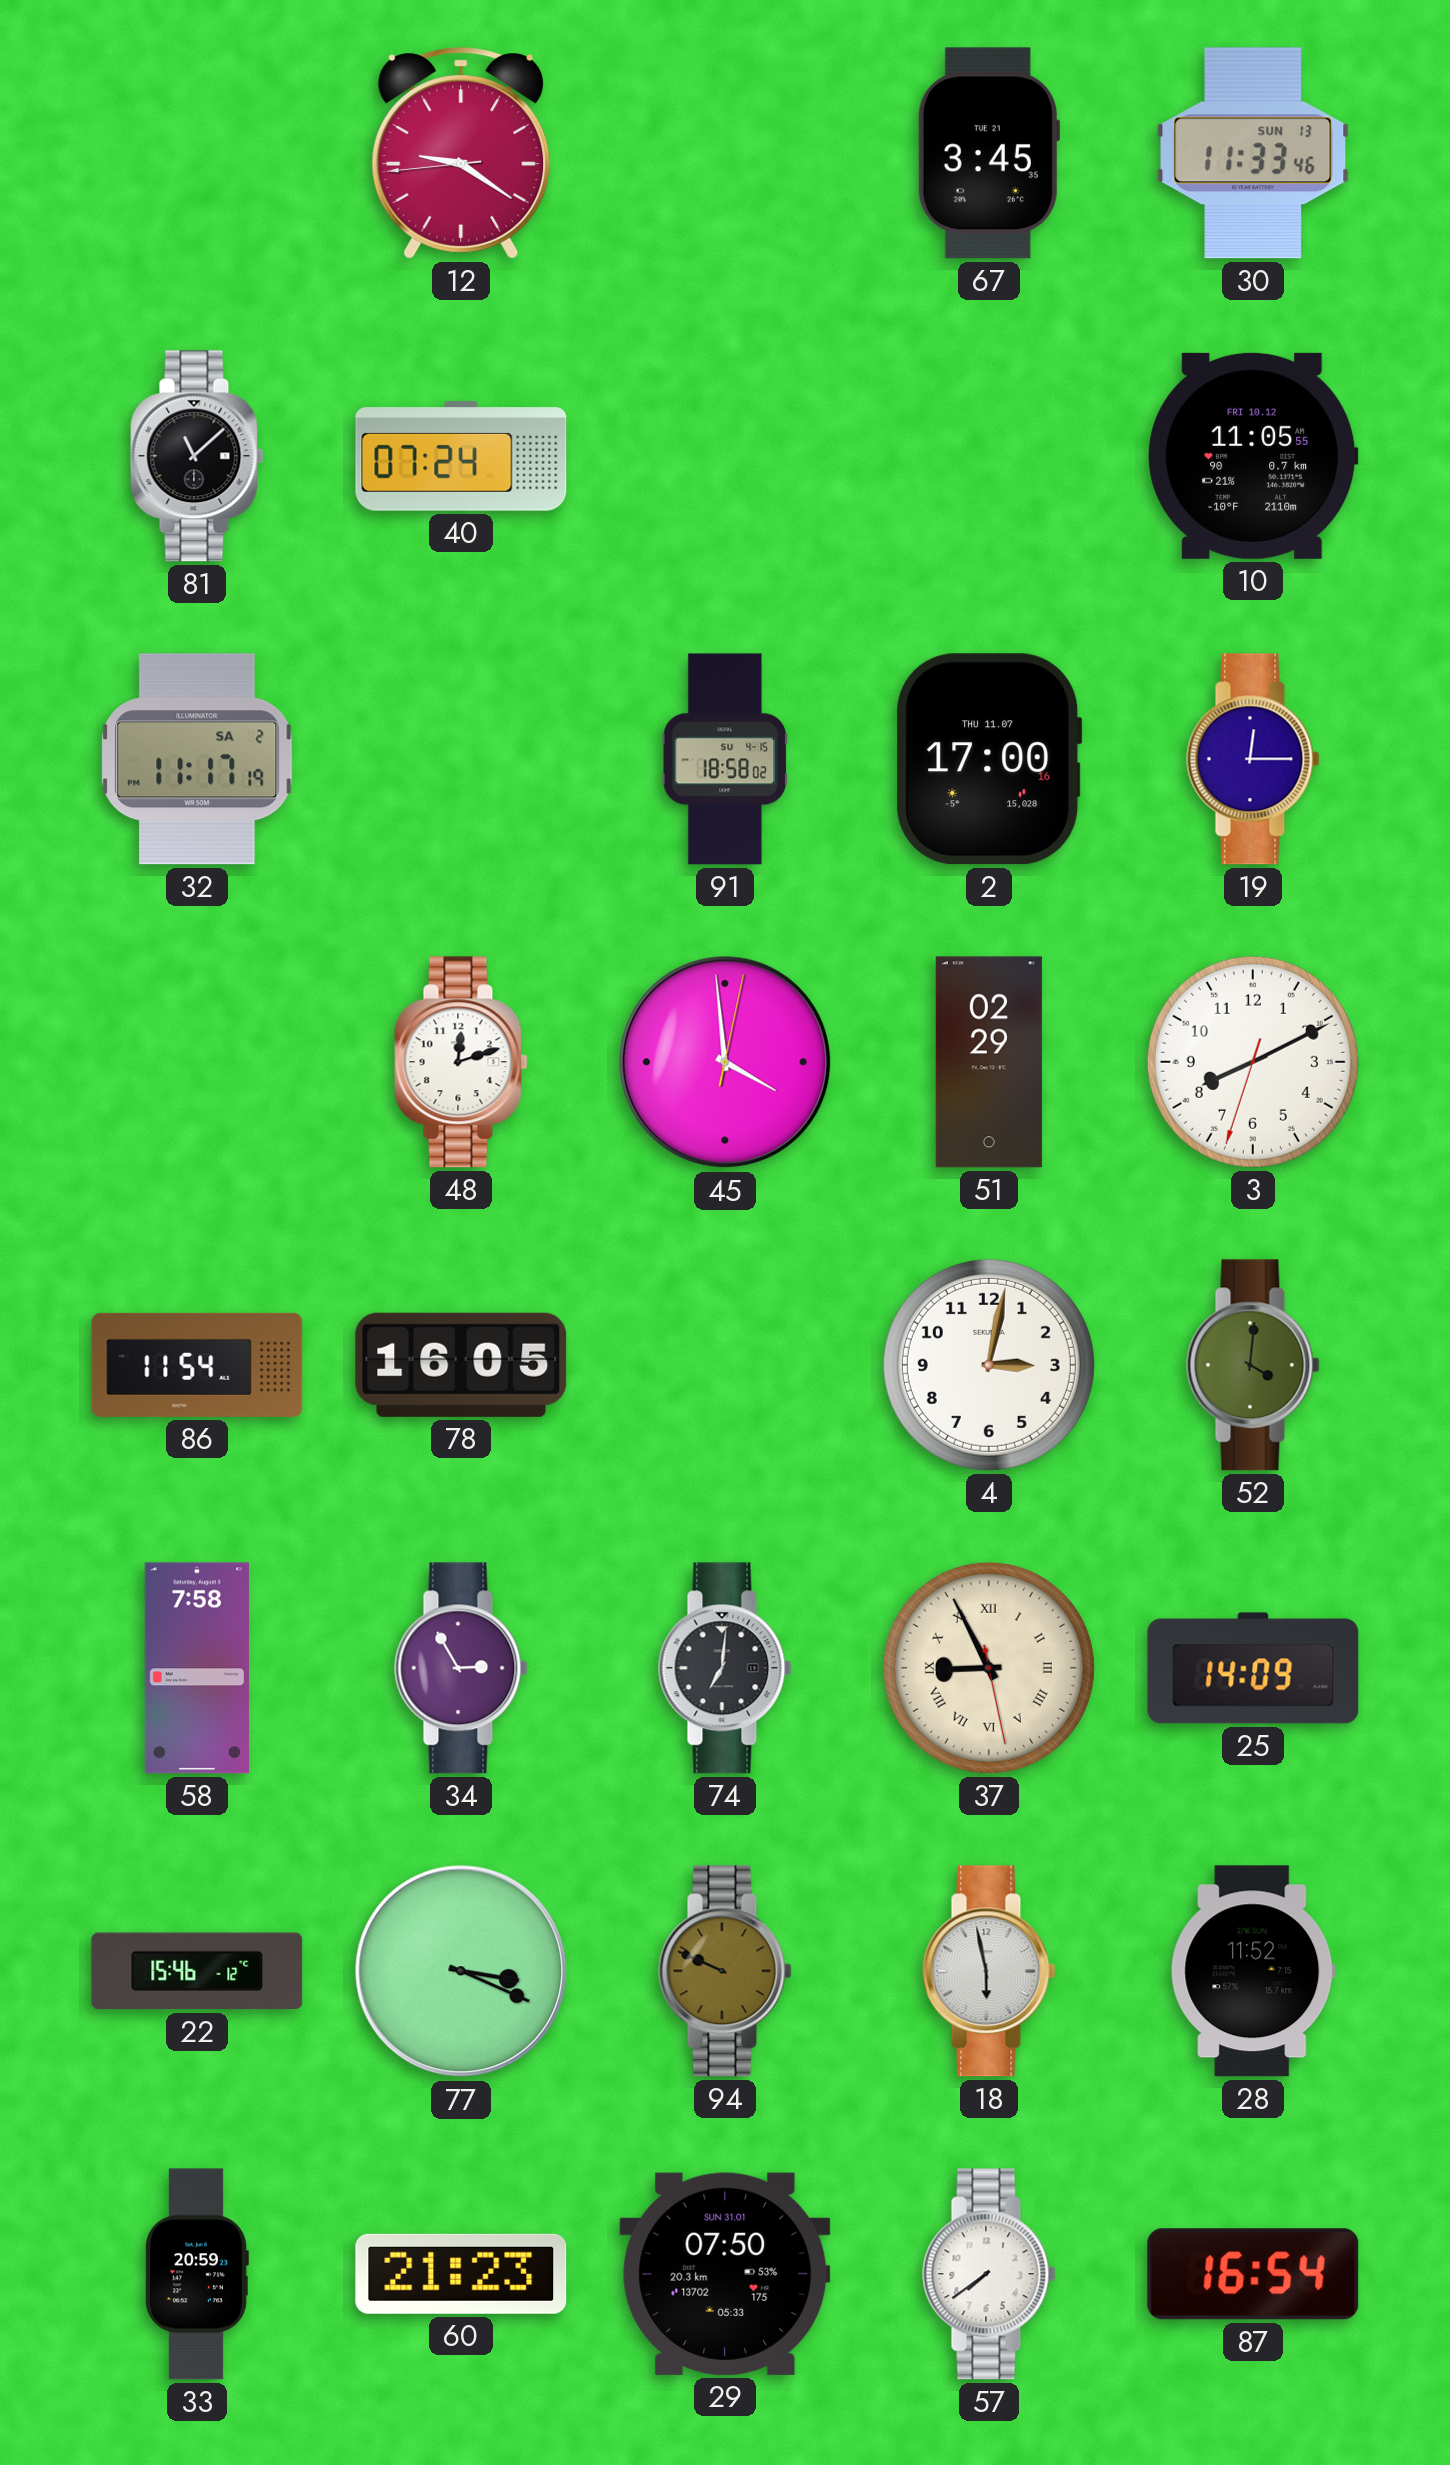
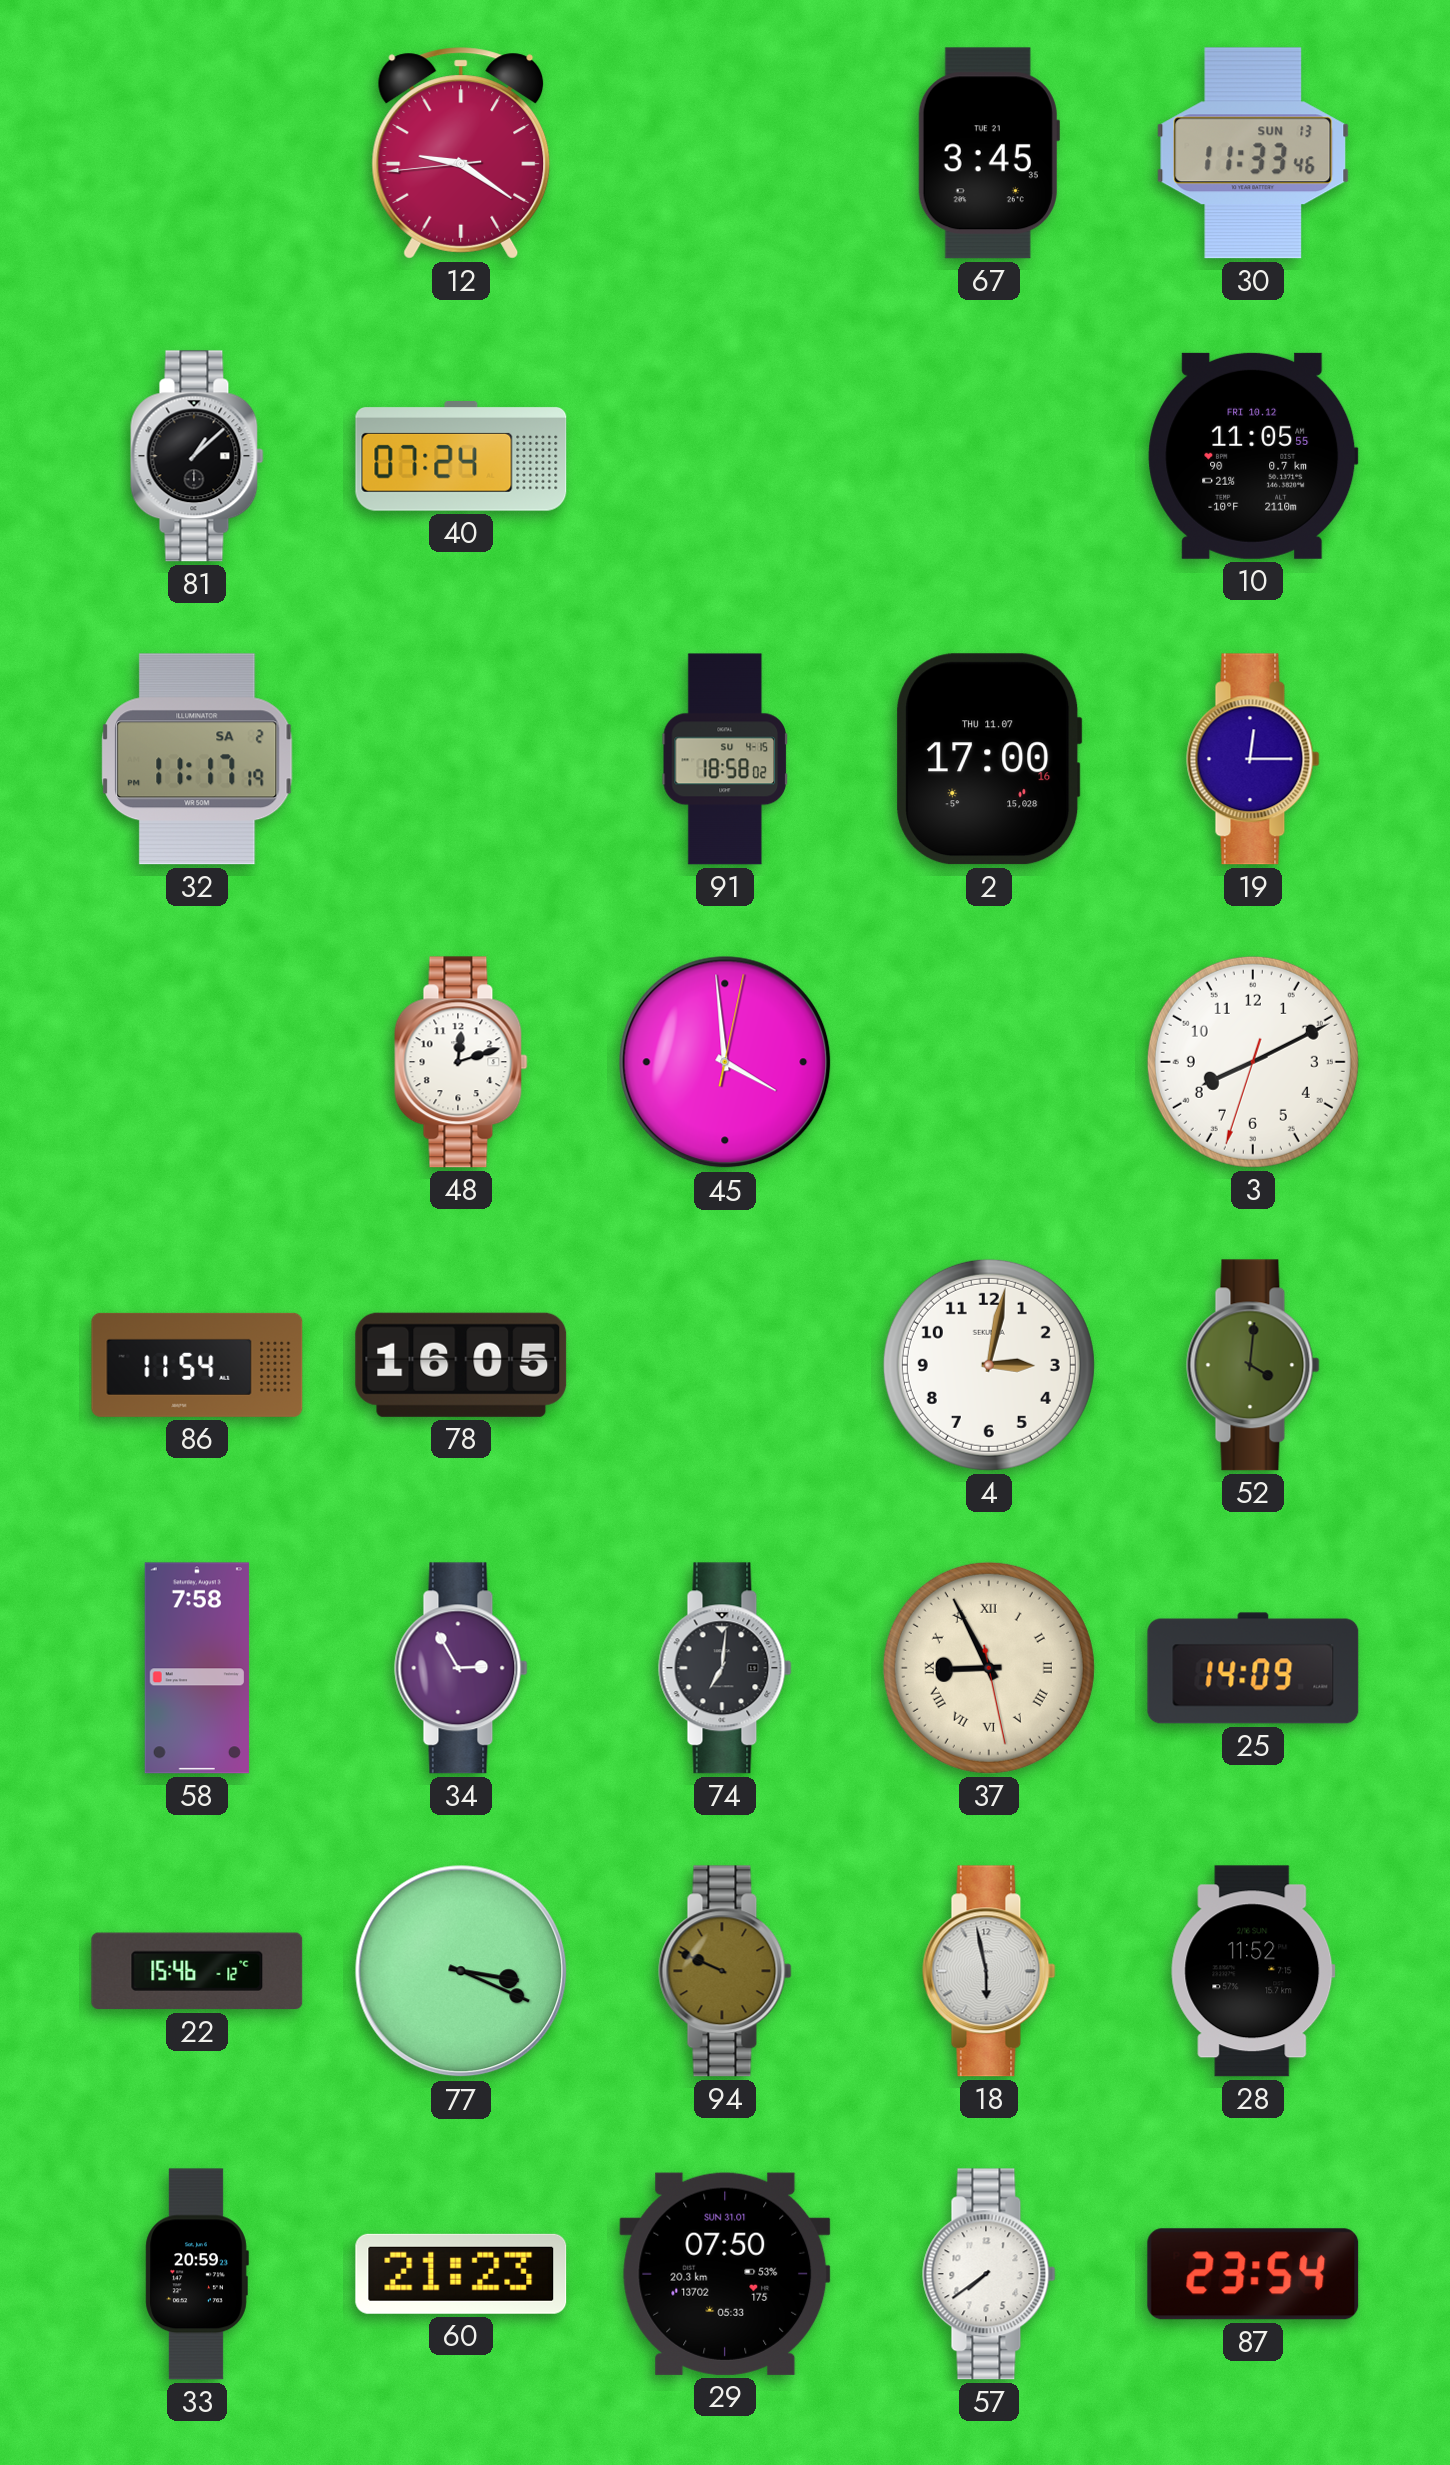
81: 11:08 -> 1:08
51: 02:29 -> none
87: 16:54 -> 23:54
